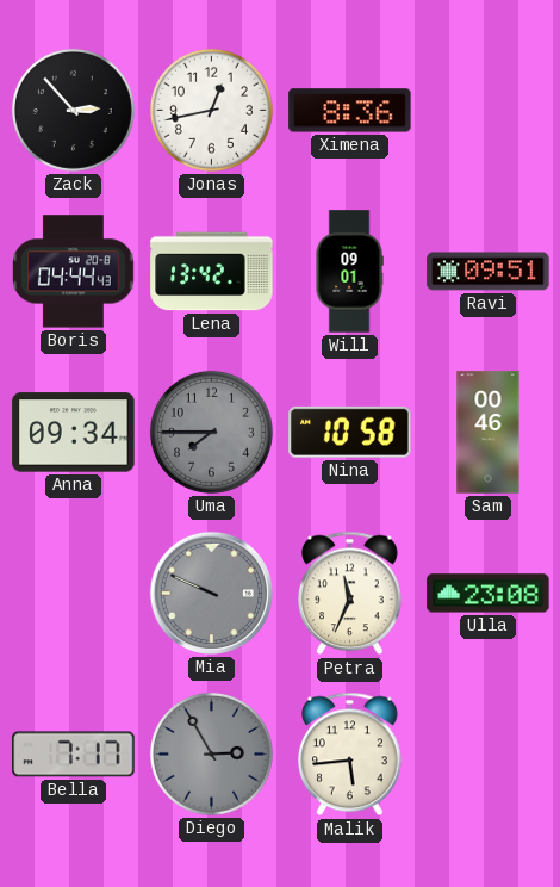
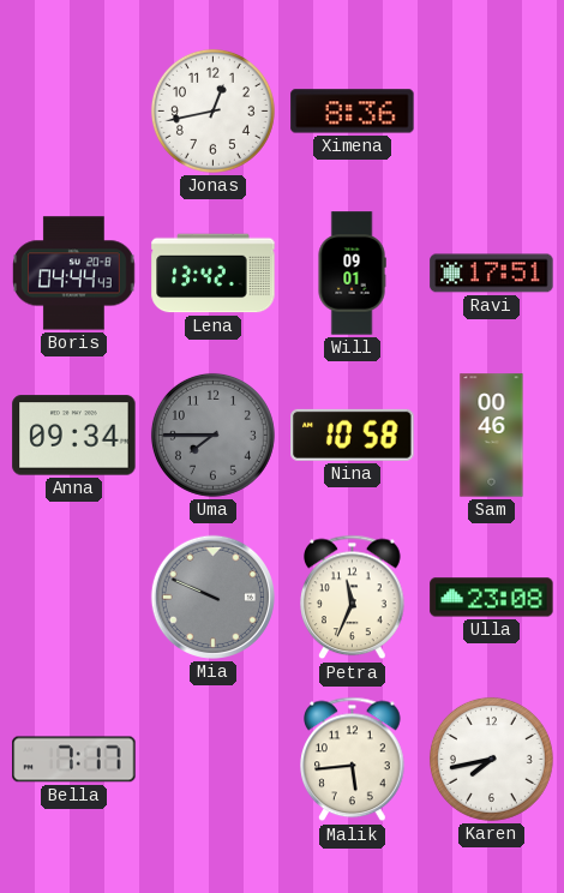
Zack: 2:53 -> none
Ravi: 09:51 -> 17:51
Diego: 2:55 -> none
Karen: none -> 7:43
